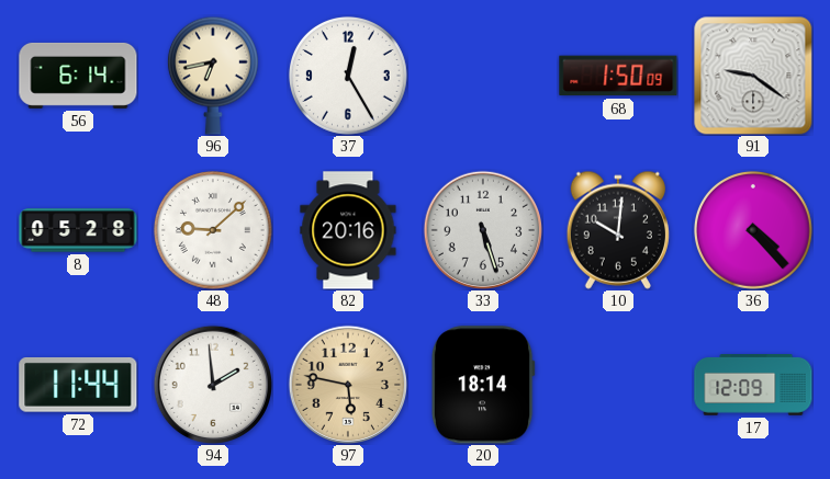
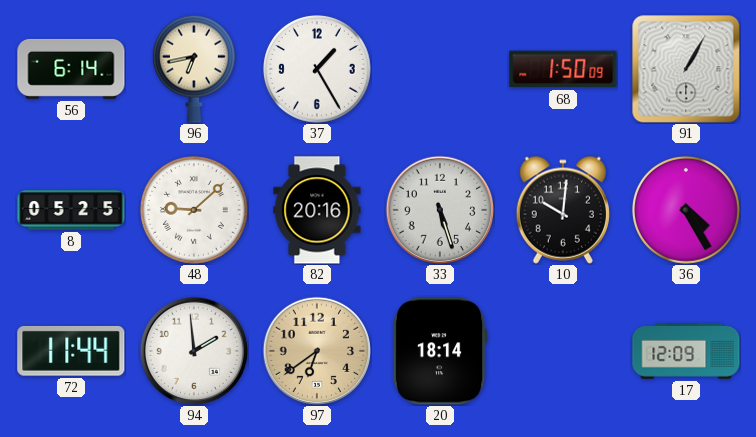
37: 12:25 -> 1:25
91: 9:21 -> 1:05
8: 05:28 -> 05:25
36: 4:23 -> 4:25
97: 5:47 -> 6:39
